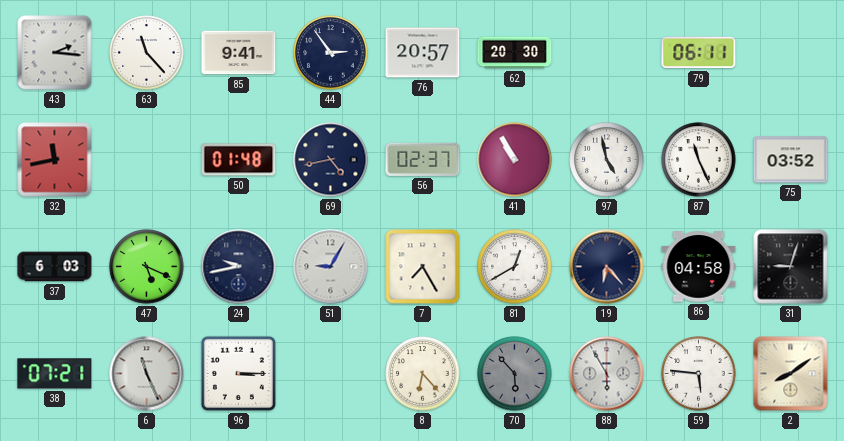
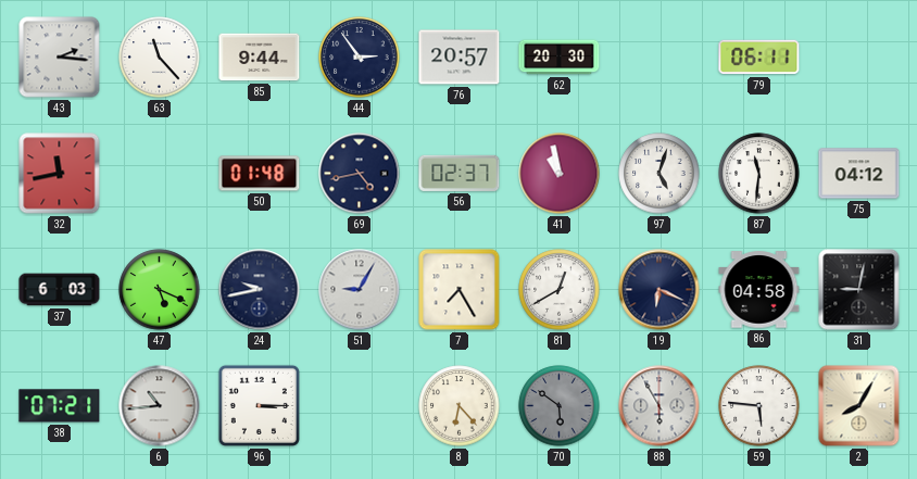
85: 9:41 -> 9:44
41: 10:55 -> 10:58
97: 4:58 -> 5:03
87: 11:26 -> 11:31
75: 03:52 -> 04:12
19: 6:23 -> 6:19
31: 9:03 -> 9:02
6: 11:26 -> 10:44
70: 5:53 -> 5:51
2: 8:09 -> 8:05
